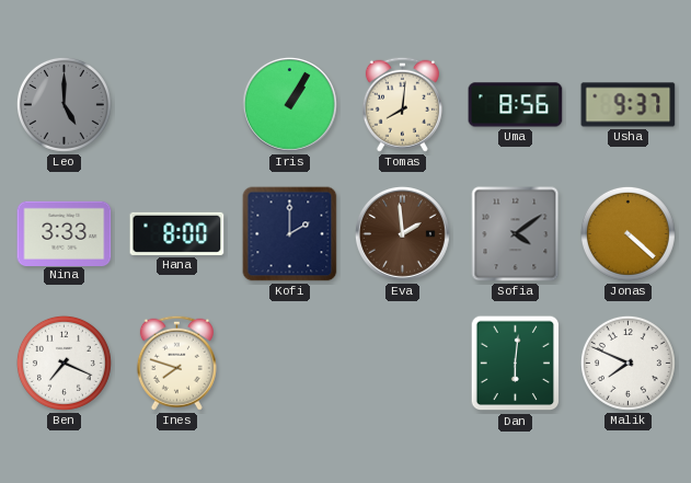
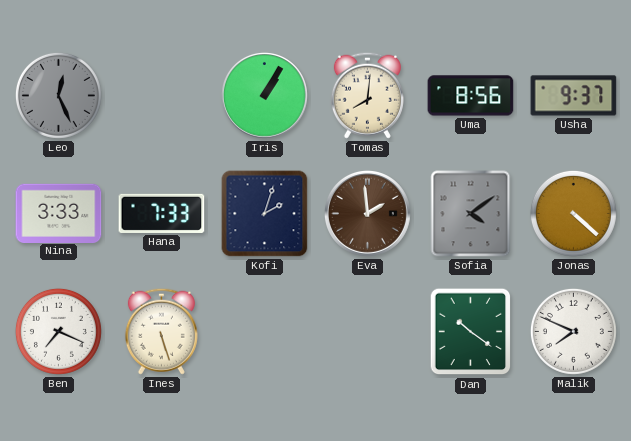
Leo: 5:00 -> 12:26
Hana: 8:00 -> 7:33
Kofi: 2:00 -> 2:03
Ines: 7:48 -> 5:27
Dan: 6:01 -> 10:21
